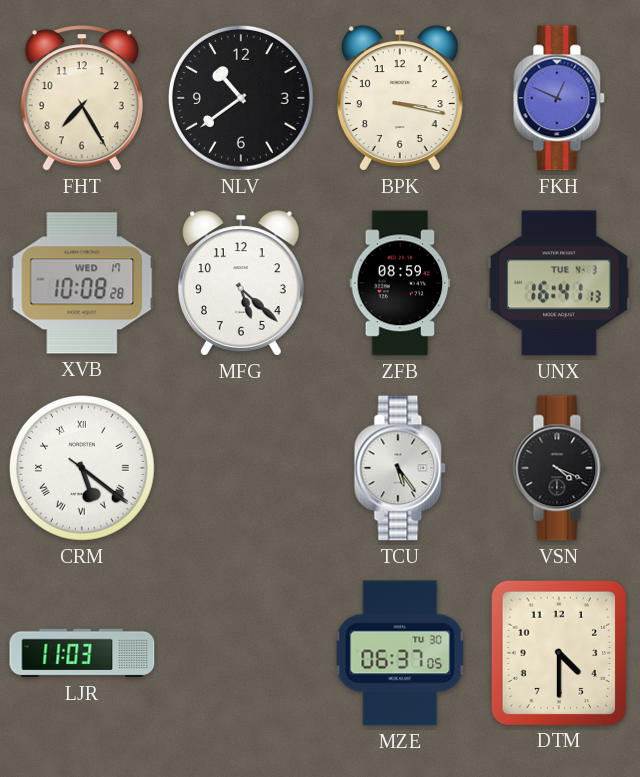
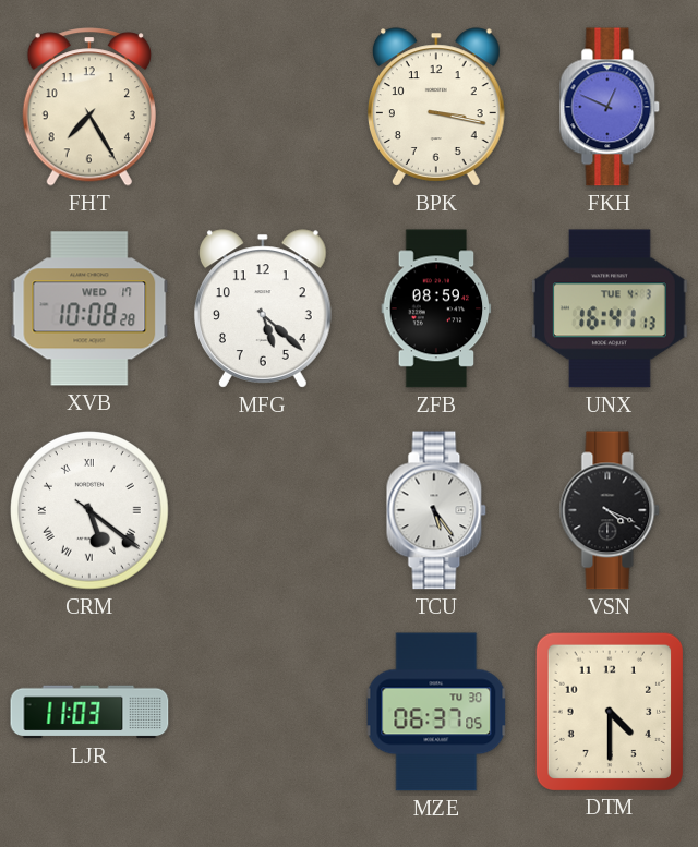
NLV: 10:39 -> none
